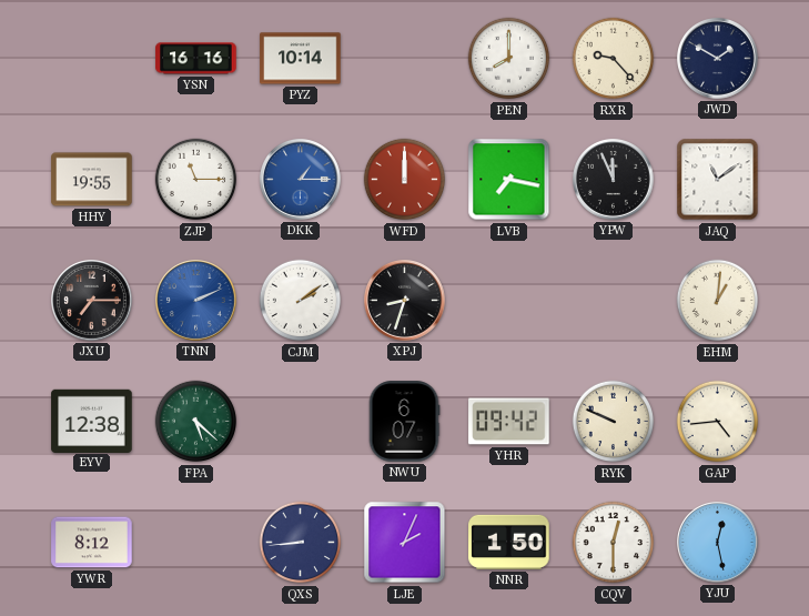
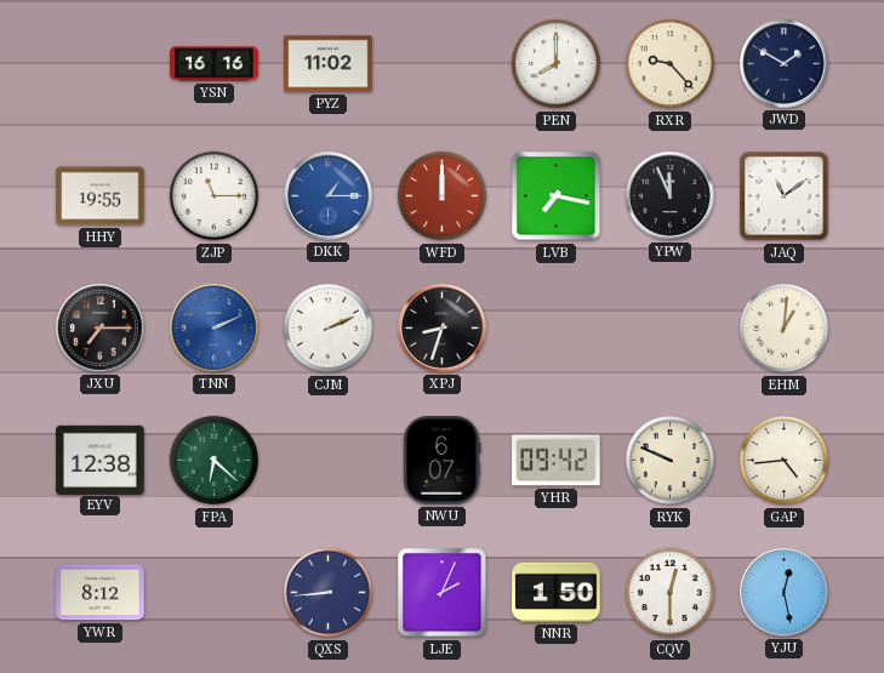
PYZ: 10:14 -> 11:02
CJM: 2:09 -> 2:11
FPA: 5:22 -> 6:22
